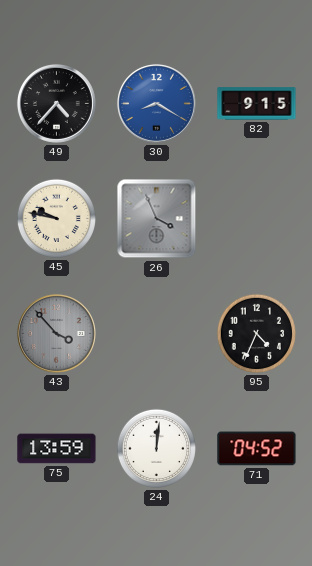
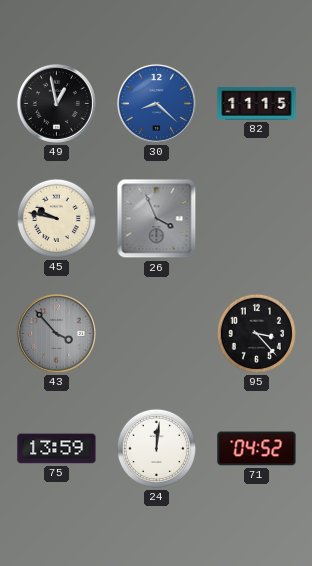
49: 4:37 -> 12:58
30: 8:20 -> 8:22
82: 9:15 -> 11:15
95: 4:34 -> 3:23
